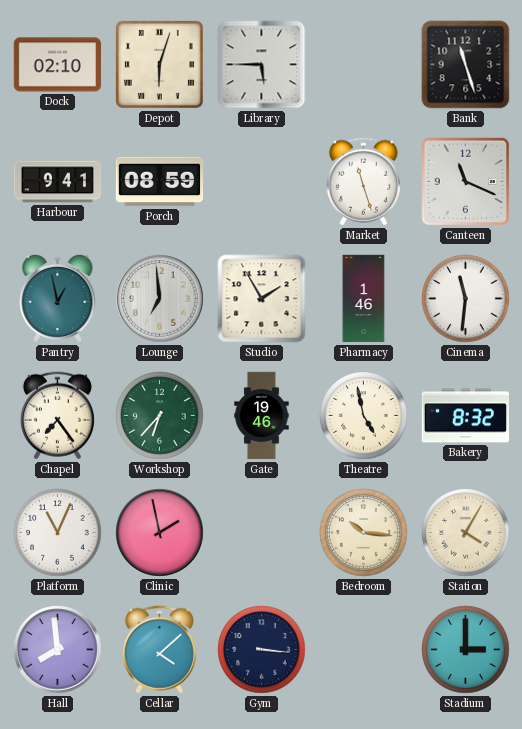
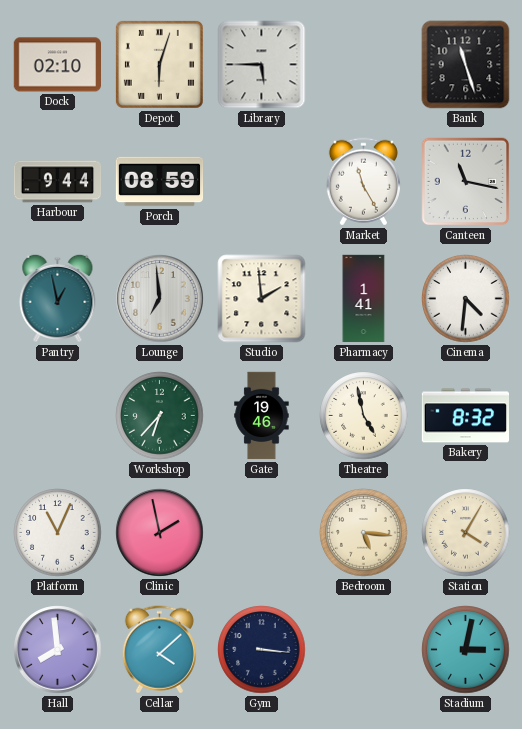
Harbour: 9:41 -> 9:44
Market: 11:27 -> 11:25
Canteen: 11:19 -> 11:17
Studio: 1:55 -> 1:59
Pharmacy: 1:46 -> 1:41
Cinema: 11:31 -> 4:31
Chapel: 7:24 -> none
Bedroom: 10:16 -> 5:16
Stadium: 3:00 -> 3:02
